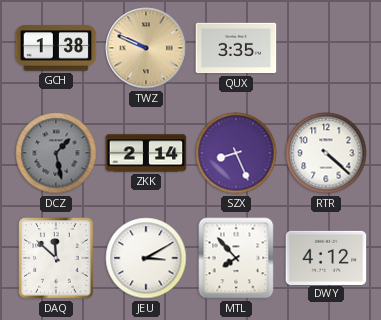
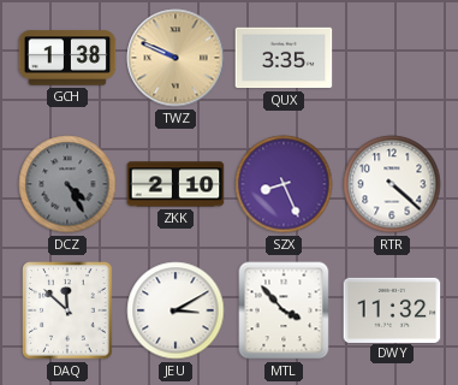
DCZ: 1:28 -> 4:25
ZKK: 2:14 -> 2:10
MTL: 7:53 -> 3:53
DWY: 4:12 -> 11:32
